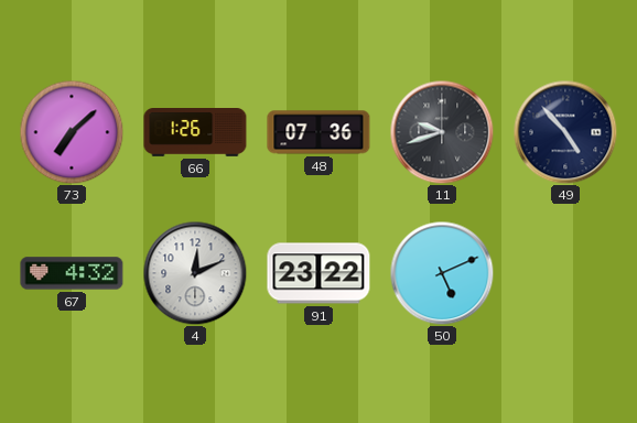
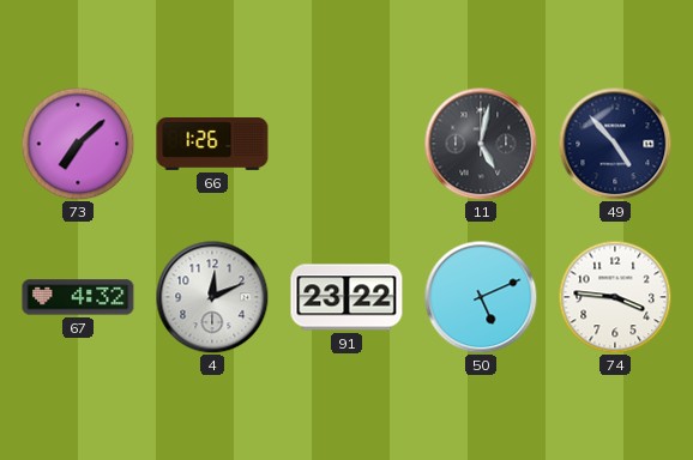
48: 07:36 -> none
11: 9:42 -> 5:02
74: none -> 3:46
